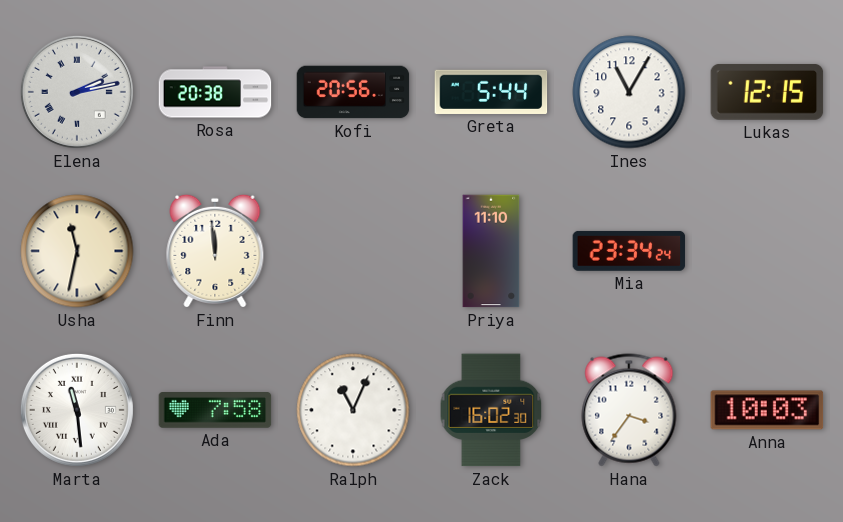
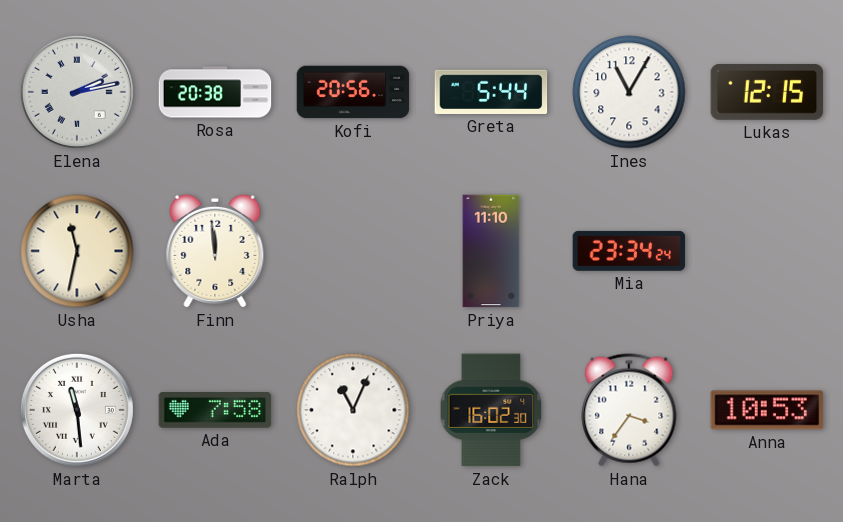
Anna: 10:03 -> 10:53
